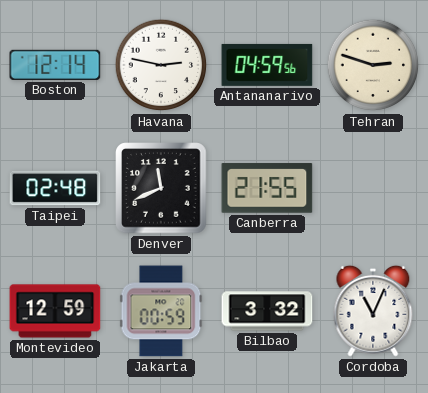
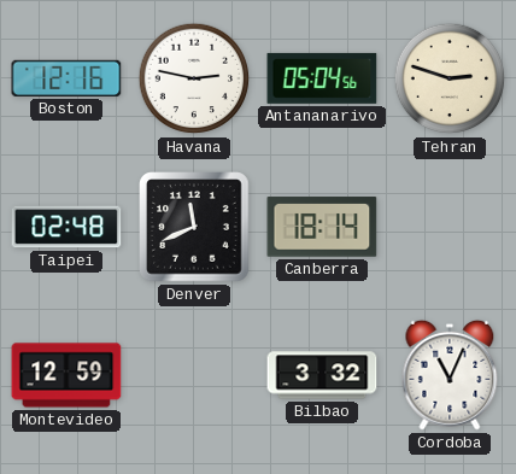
Boston: 12:14 -> 12:16
Antananarivo: 04:59 -> 05:04
Canberra: 21:55 -> 18:14
Jakarta: 00:59 -> none
